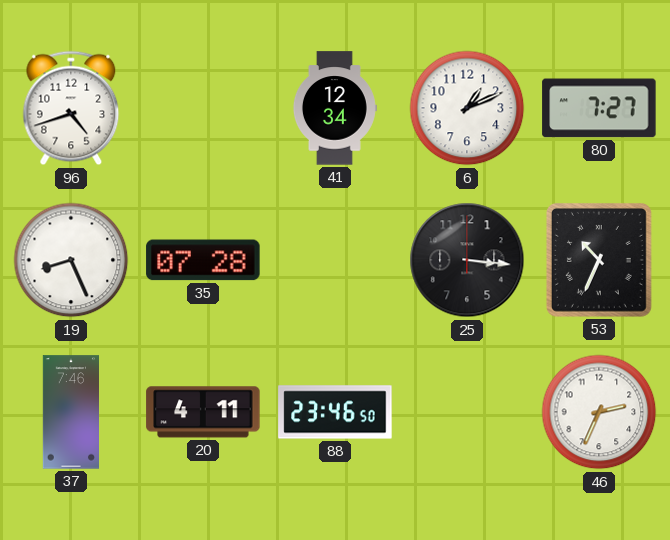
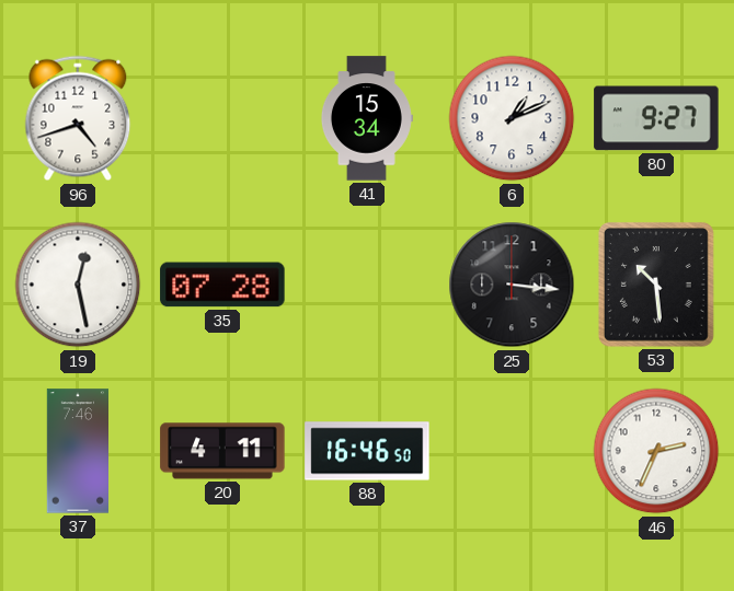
41: 12:34 -> 15:34
80: 7:27 -> 9:27
19: 8:26 -> 12:28
53: 10:34 -> 10:29
88: 23:46 -> 16:46
